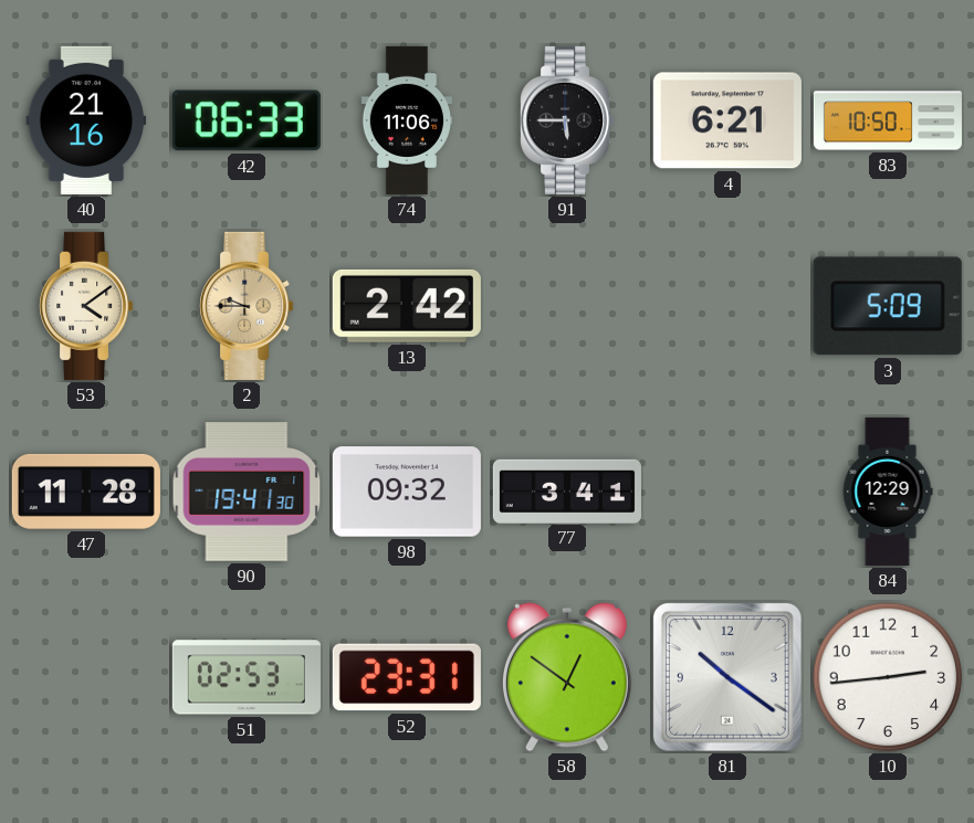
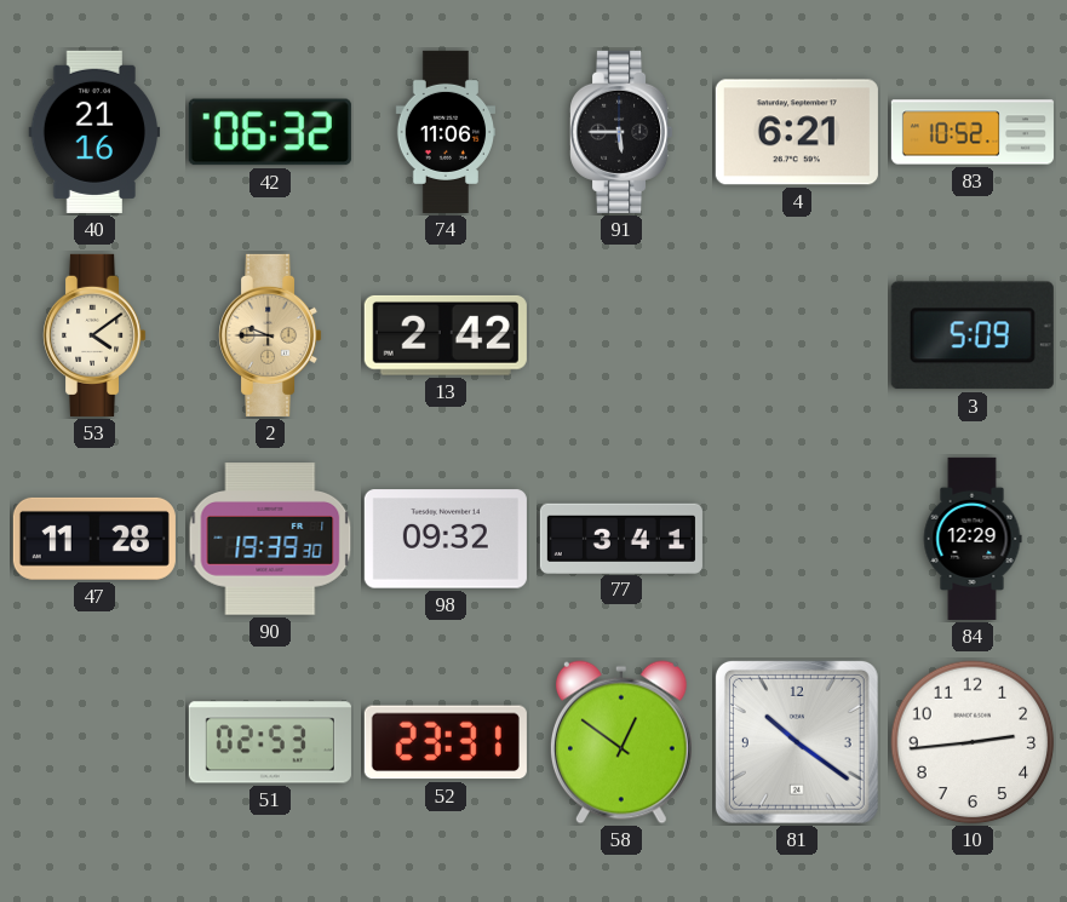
42: 06:33 -> 06:32
83: 10:50 -> 10:52
90: 19:41 -> 19:39
